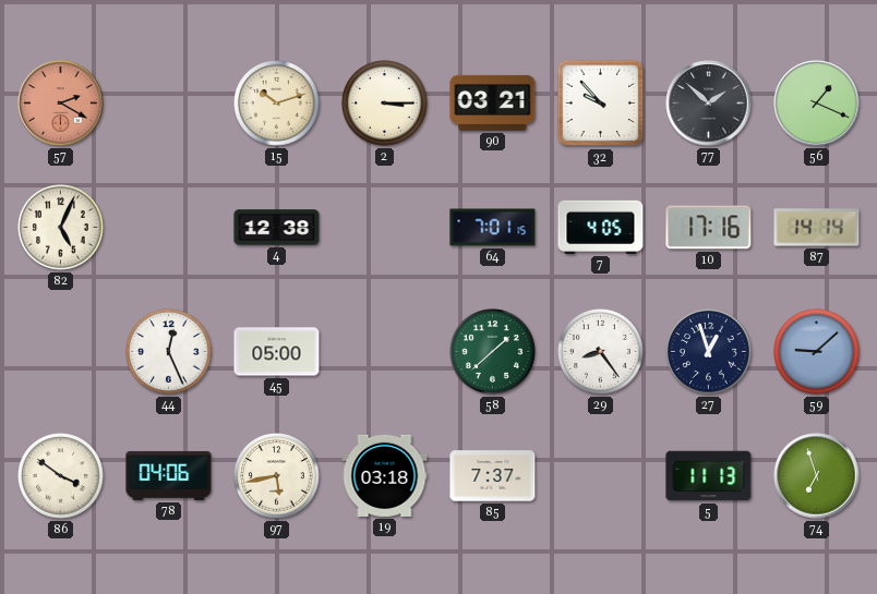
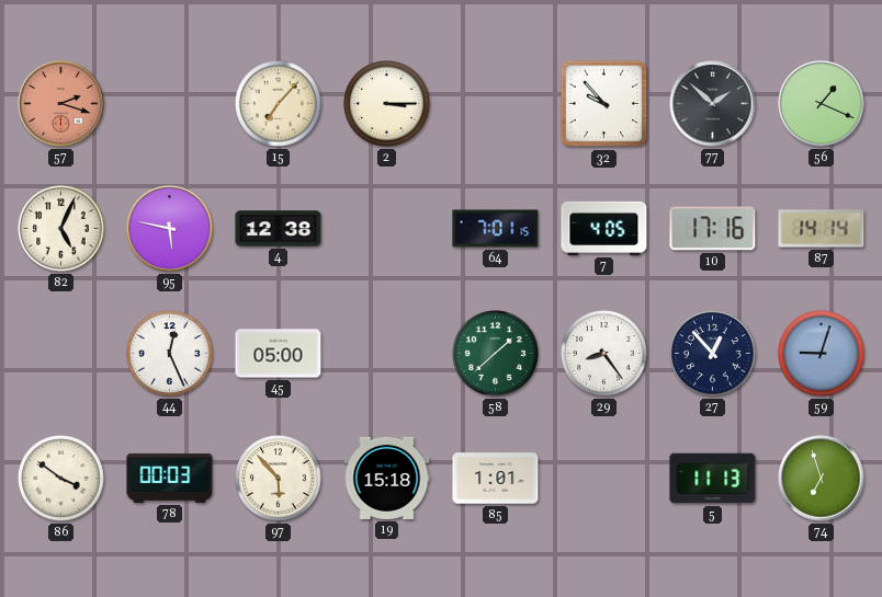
57: 2:20 -> 2:18
15: 10:12 -> 7:07
90: 03:21 -> none
95: none -> 5:47
27: 12:57 -> 12:53
59: 9:08 -> 9:03
78: 04:06 -> 00:03
97: 5:43 -> 5:53
19: 03:18 -> 15:18
85: 7:37 -> 1:01
